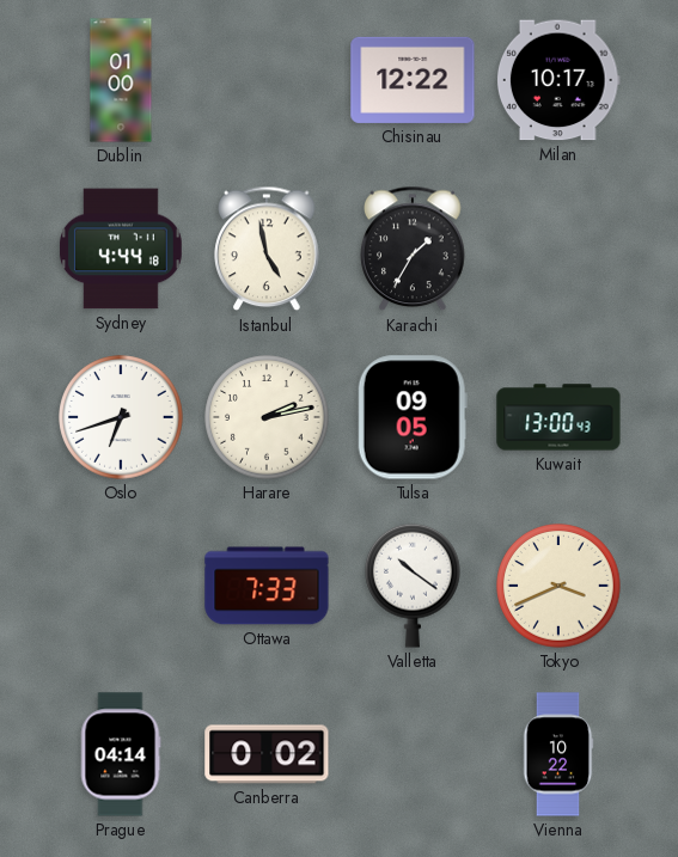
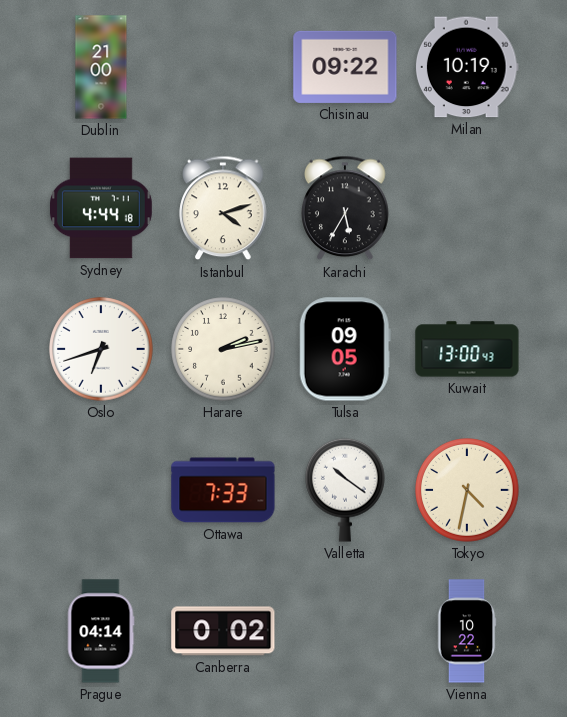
Dublin: 01:00 -> 21:00
Chisinau: 12:22 -> 09:22
Milan: 10:17 -> 10:19
Istanbul: 4:58 -> 4:12
Karachi: 1:35 -> 5:35
Tokyo: 3:41 -> 4:32
